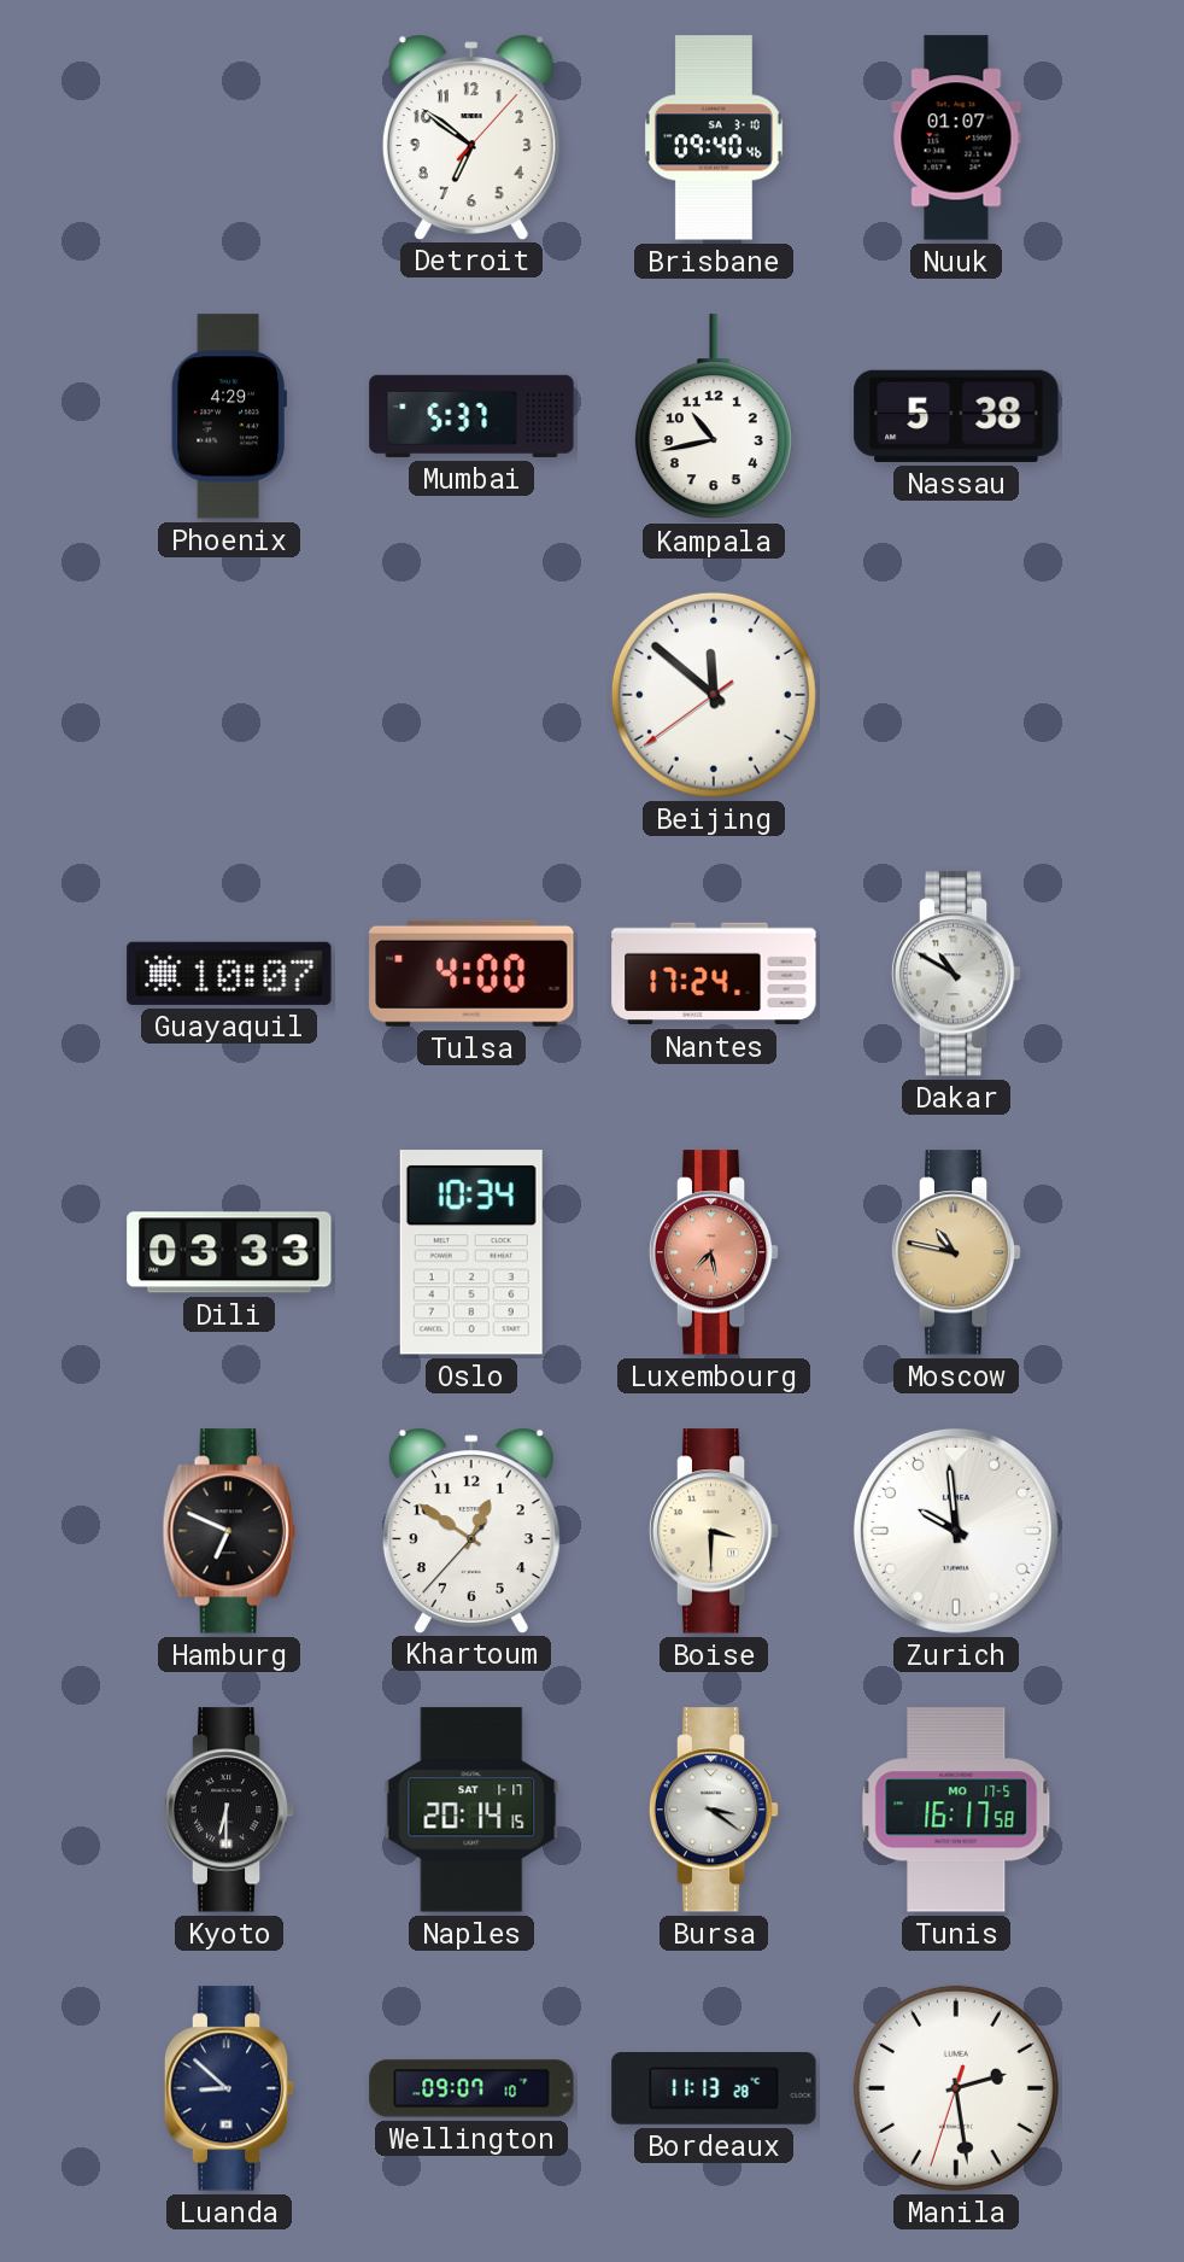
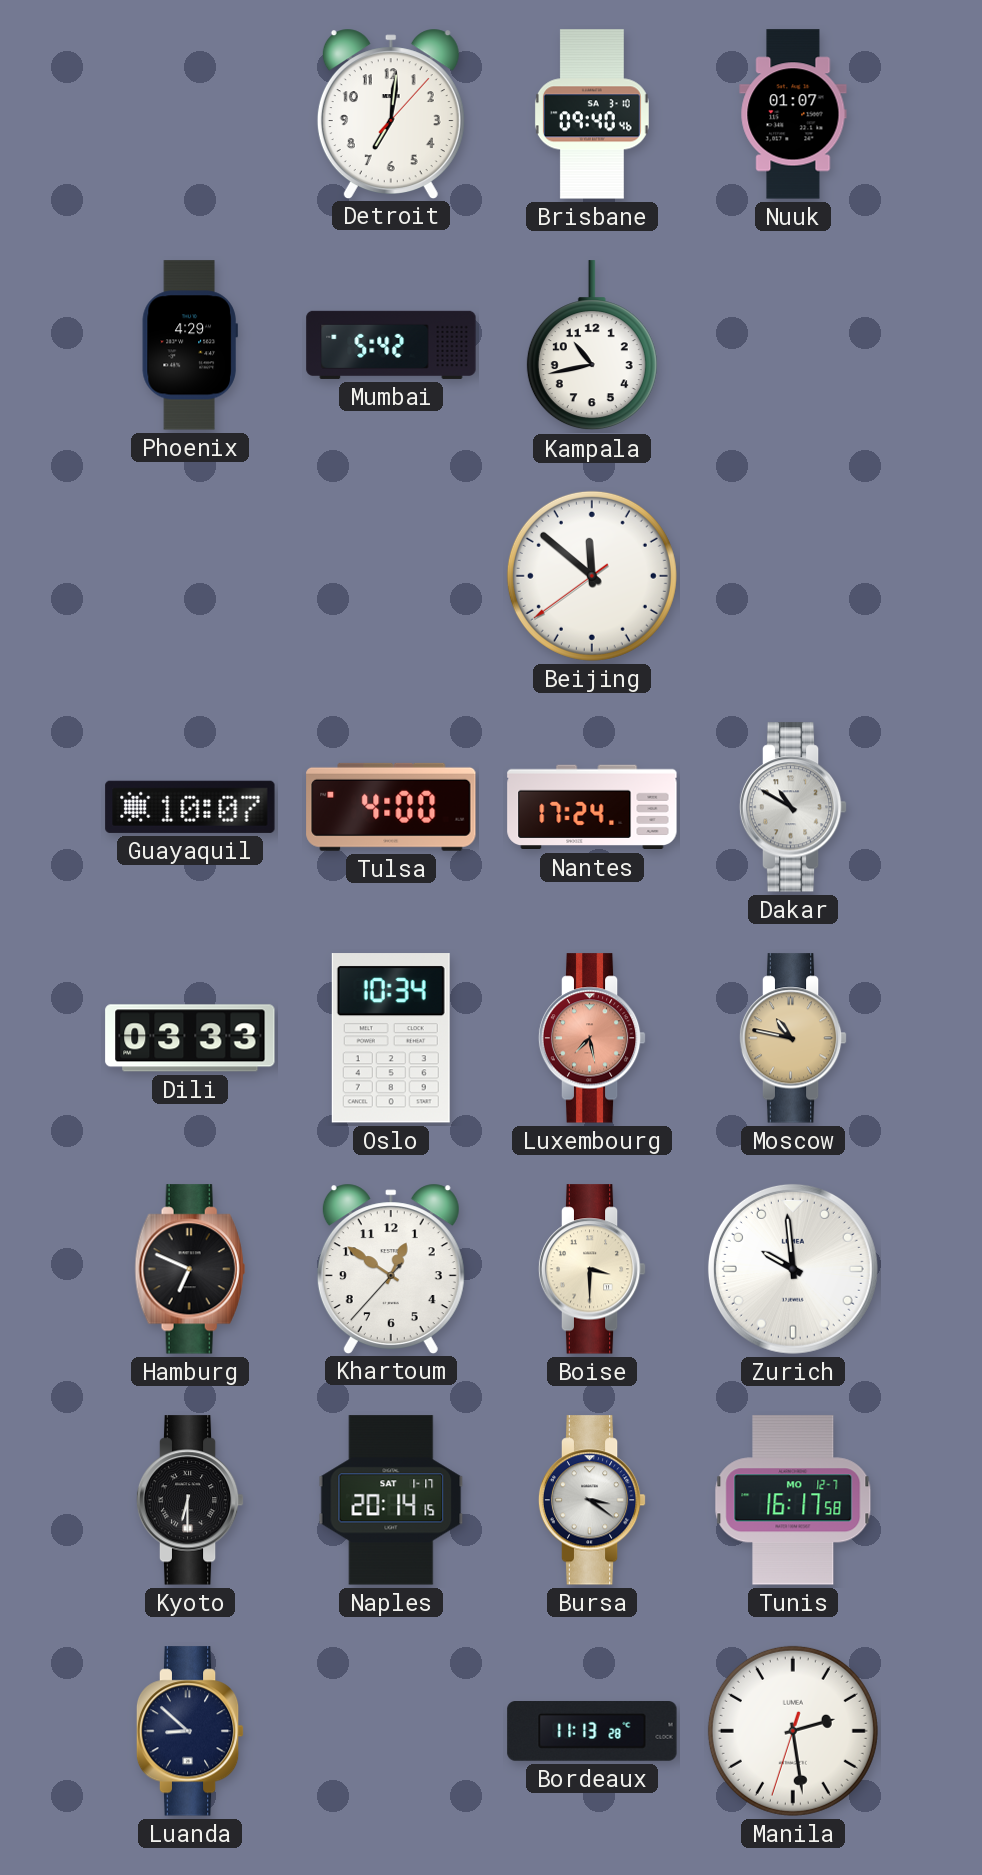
Detroit: 6:51 -> 7:01
Mumbai: 5:37 -> 5:42
Nassau: 5:38 -> none
Tunis date: MO 17-5 -> MO 12-7
Wellington: 09:07 -> none
